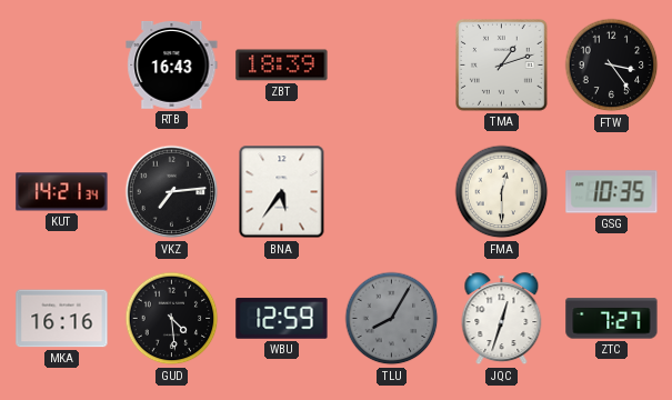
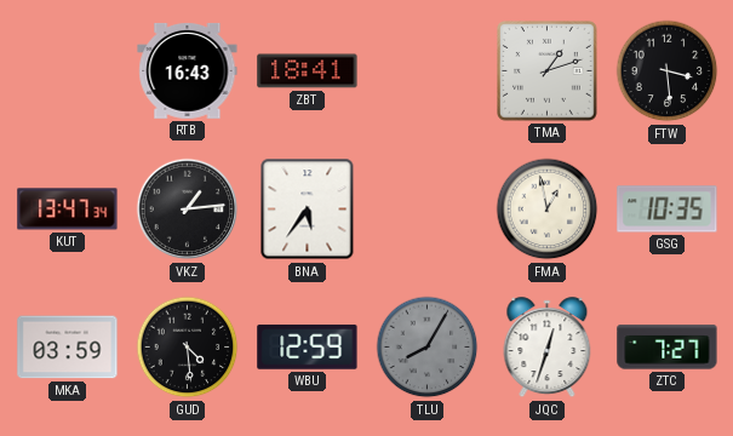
ZBT: 18:39 -> 18:41
FTW: 3:24 -> 3:29
KUT: 14:21 -> 13:47
VKZ: 7:14 -> 1:14
FMA: 12:30 -> 12:58
MKA: 16:16 -> 03:59
